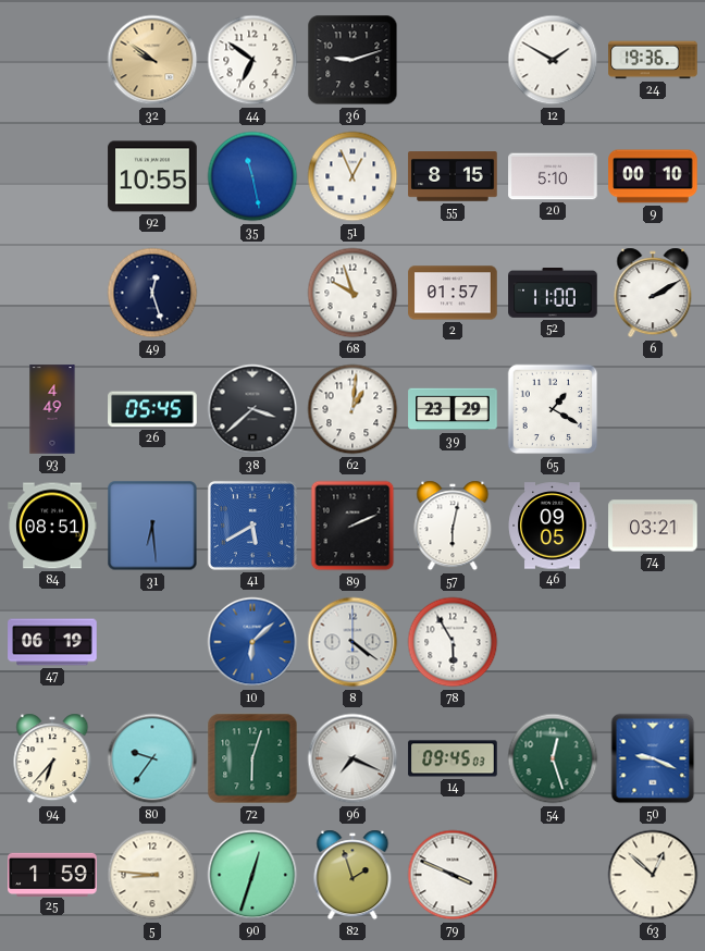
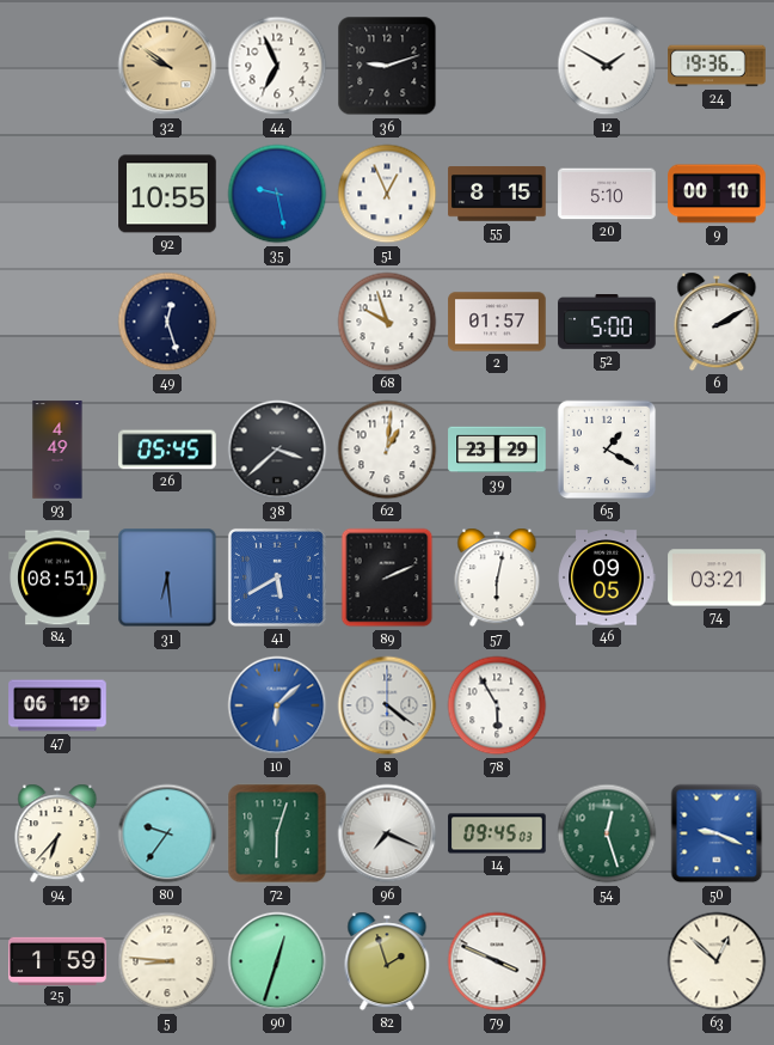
44: 6:51 -> 6:56
35: 11:28 -> 9:28
52: 11:00 -> 5:00
